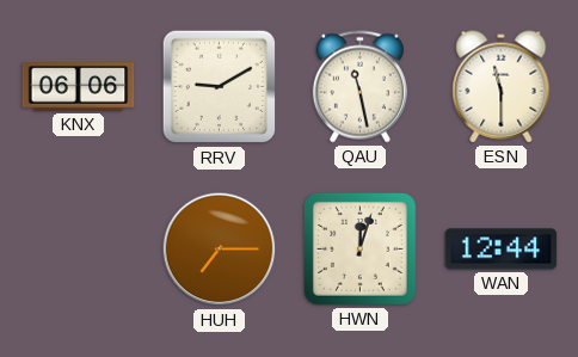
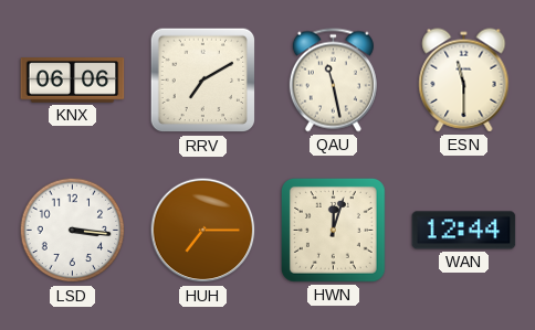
RRV: 9:10 -> 7:10
LSD: none -> 3:16
